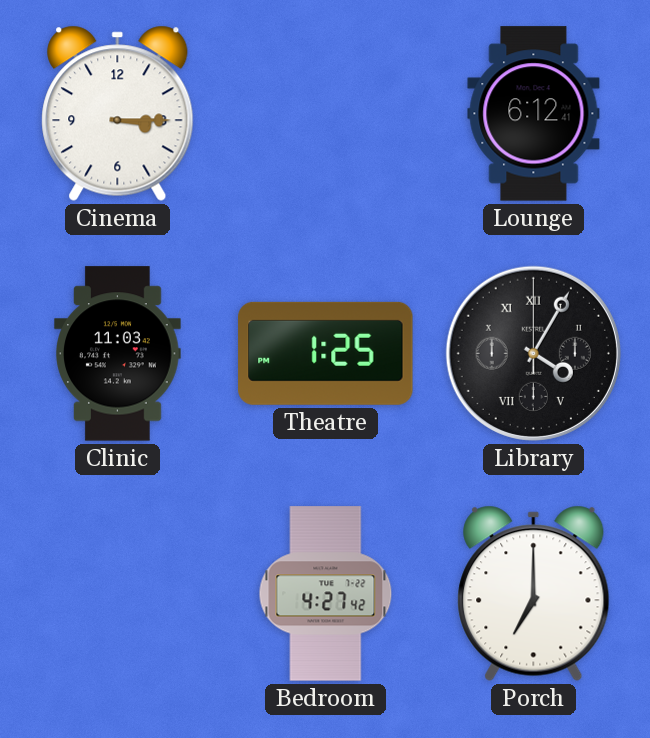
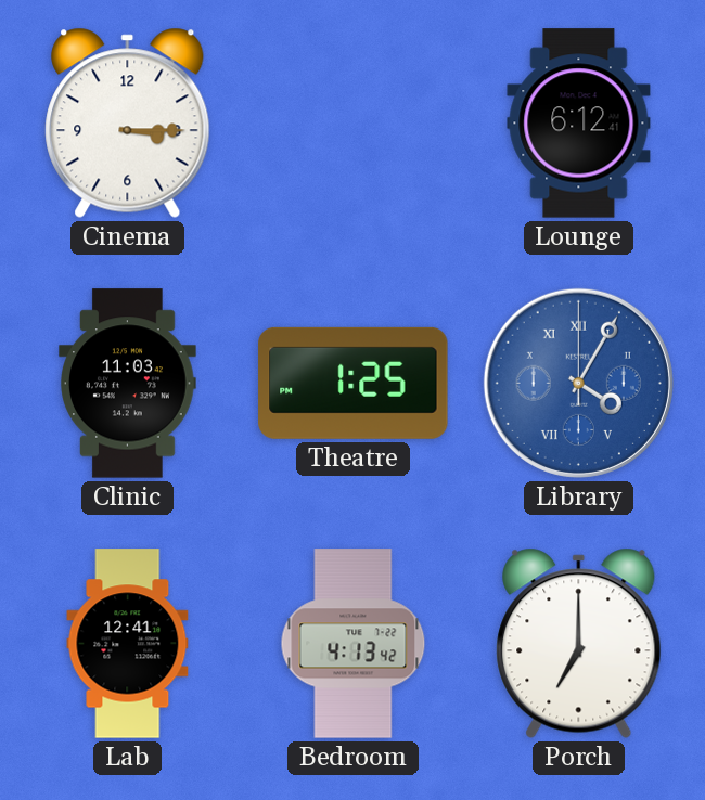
Library dial: black -> blue
Lab: none -> 12:41
Bedroom: 4:27 -> 4:13
